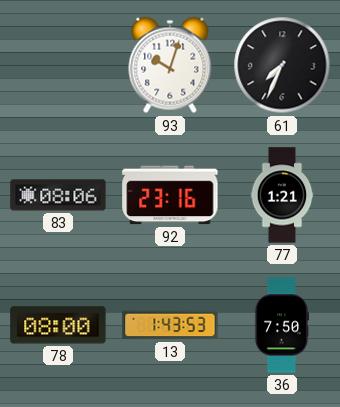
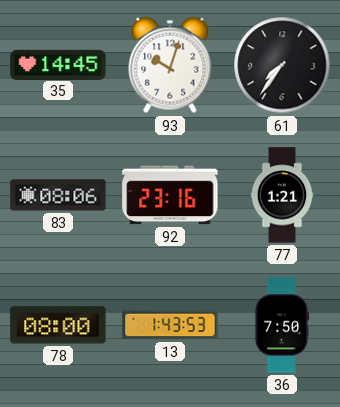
35: none -> 14:45
61: 7:34 -> 7:36
